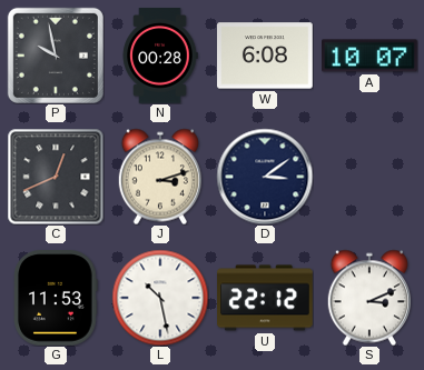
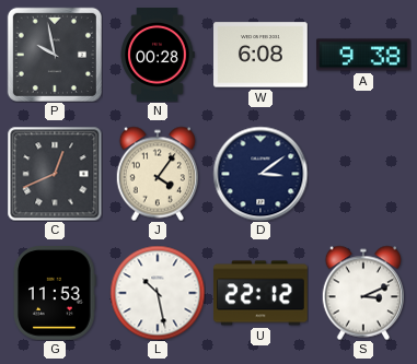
A: 10:07 -> 9:38
J: 3:12 -> 4:06
